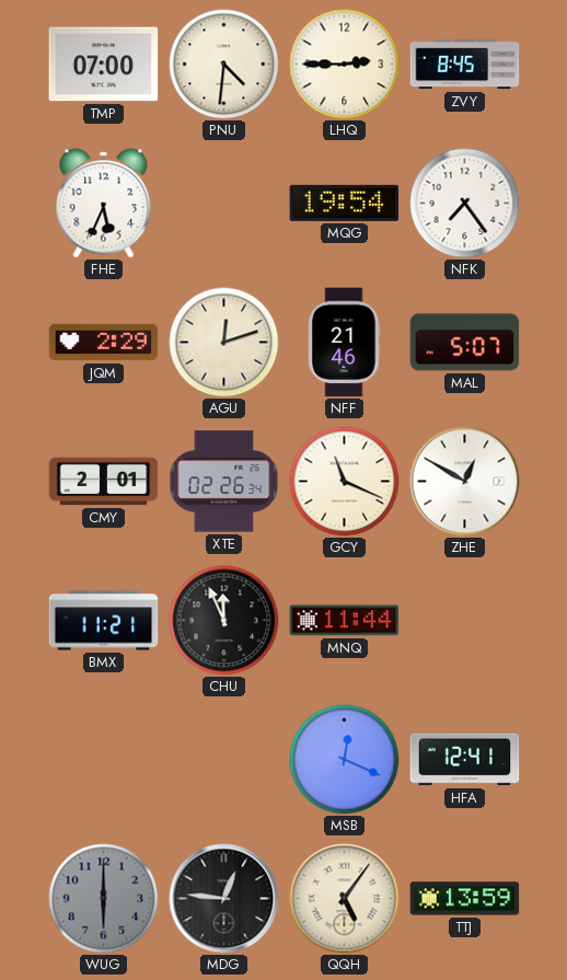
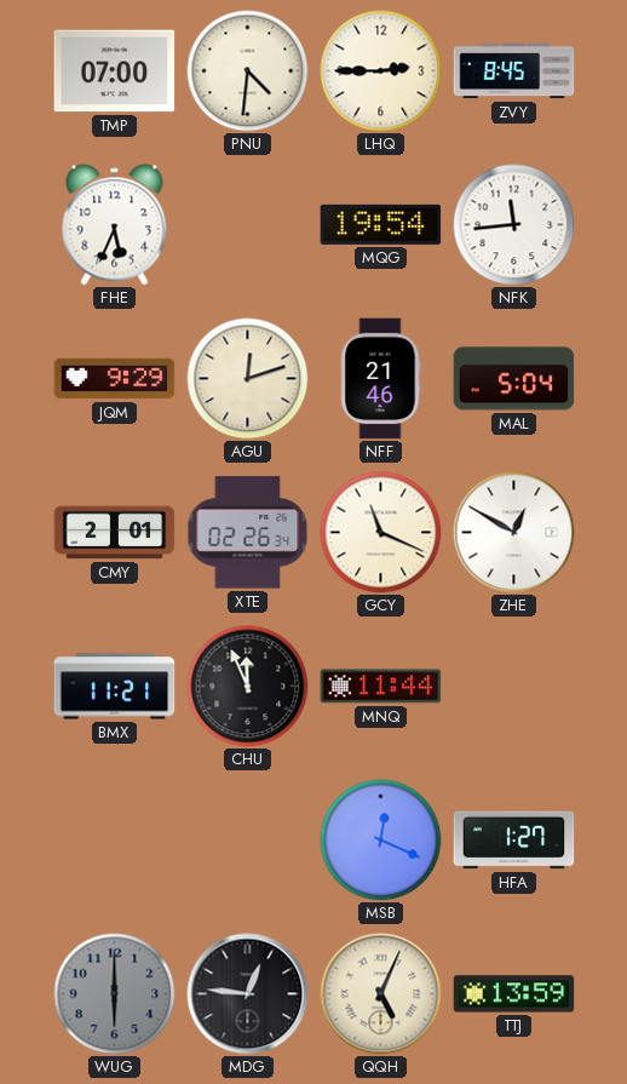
NFK: 7:24 -> 11:44
JQM: 2:29 -> 9:29
MAL: 5:07 -> 5:04
HFA: 12:41 -> 1:27
QQH: 5:06 -> 5:04
